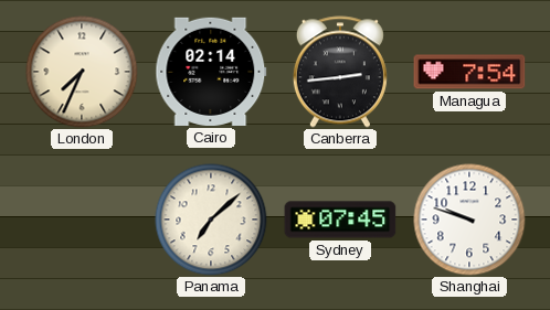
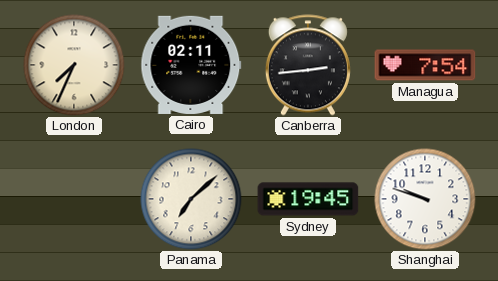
Cairo: 02:14 -> 02:11
Sydney: 07:45 -> 19:45
